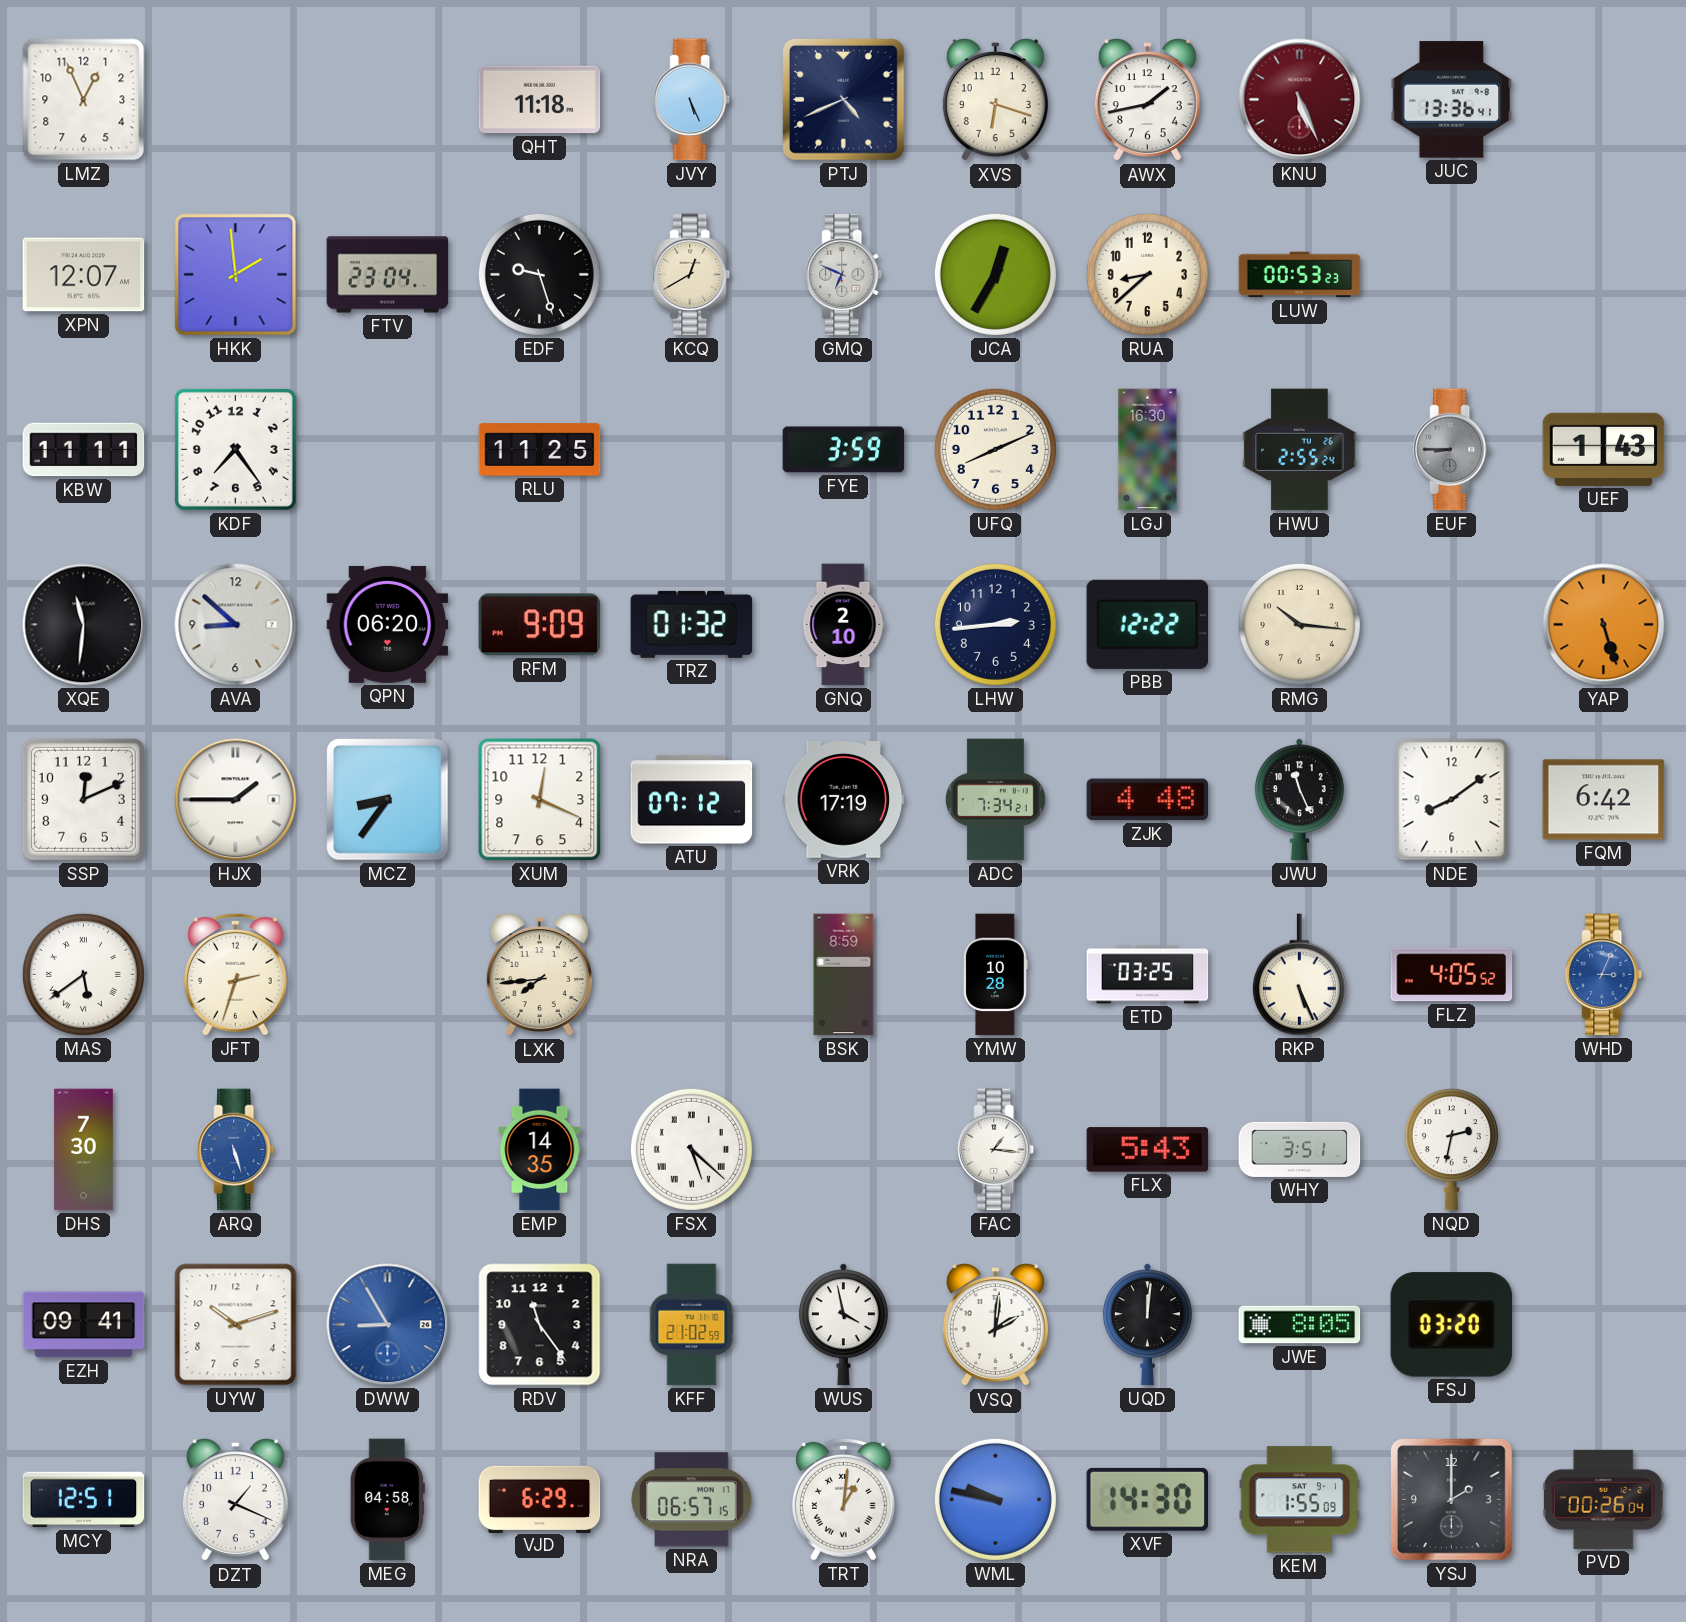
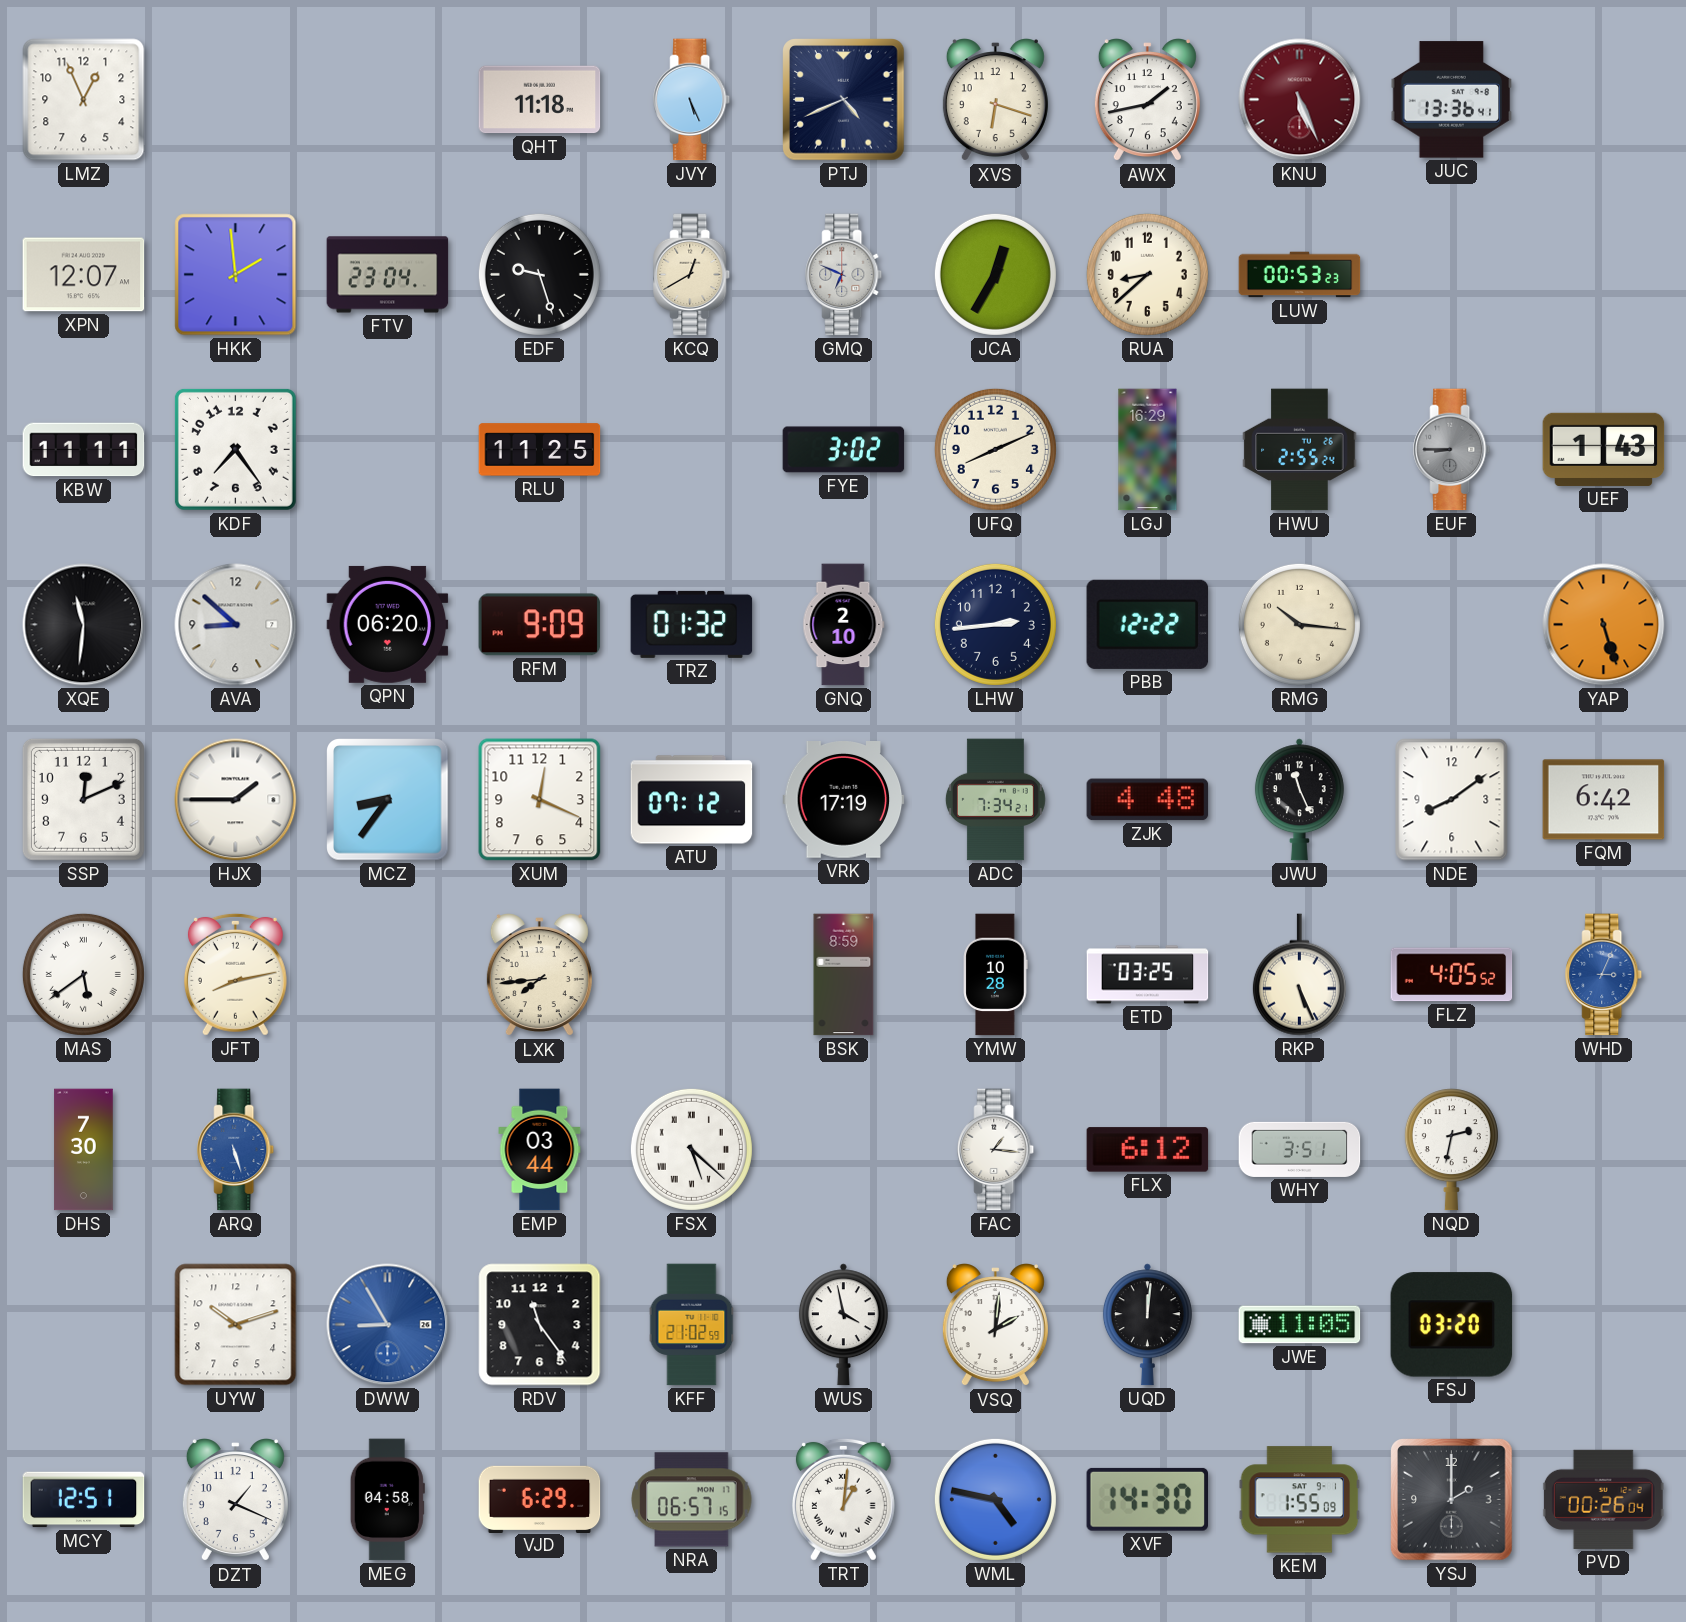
FYE: 3:59 -> 3:02
LGJ: 16:30 -> 16:29
JFT: 2:33 -> 8:13
EMP: 14:35 -> 03:44
FLX: 5:43 -> 6:12
EZH: 09:41 -> none
JWE: 8:05 -> 11:05
WML: 9:47 -> 4:47
